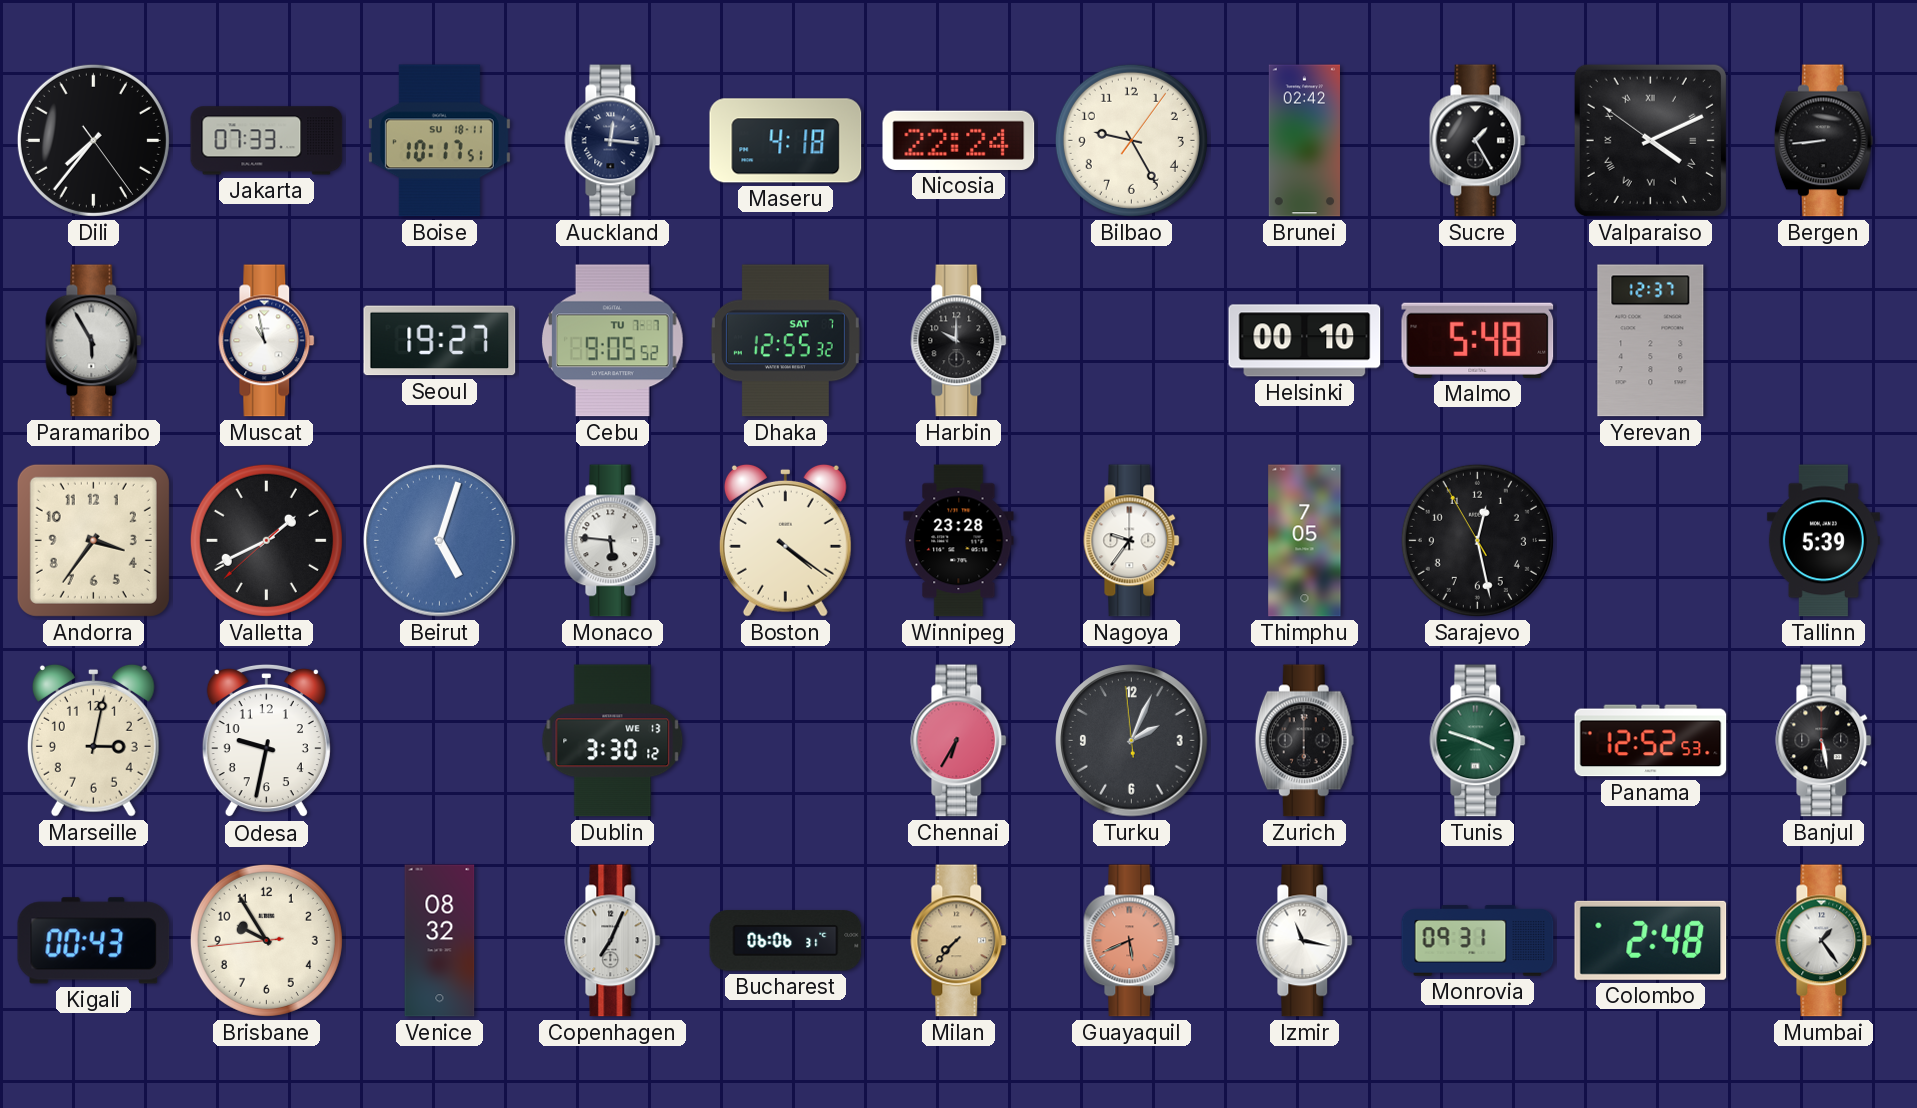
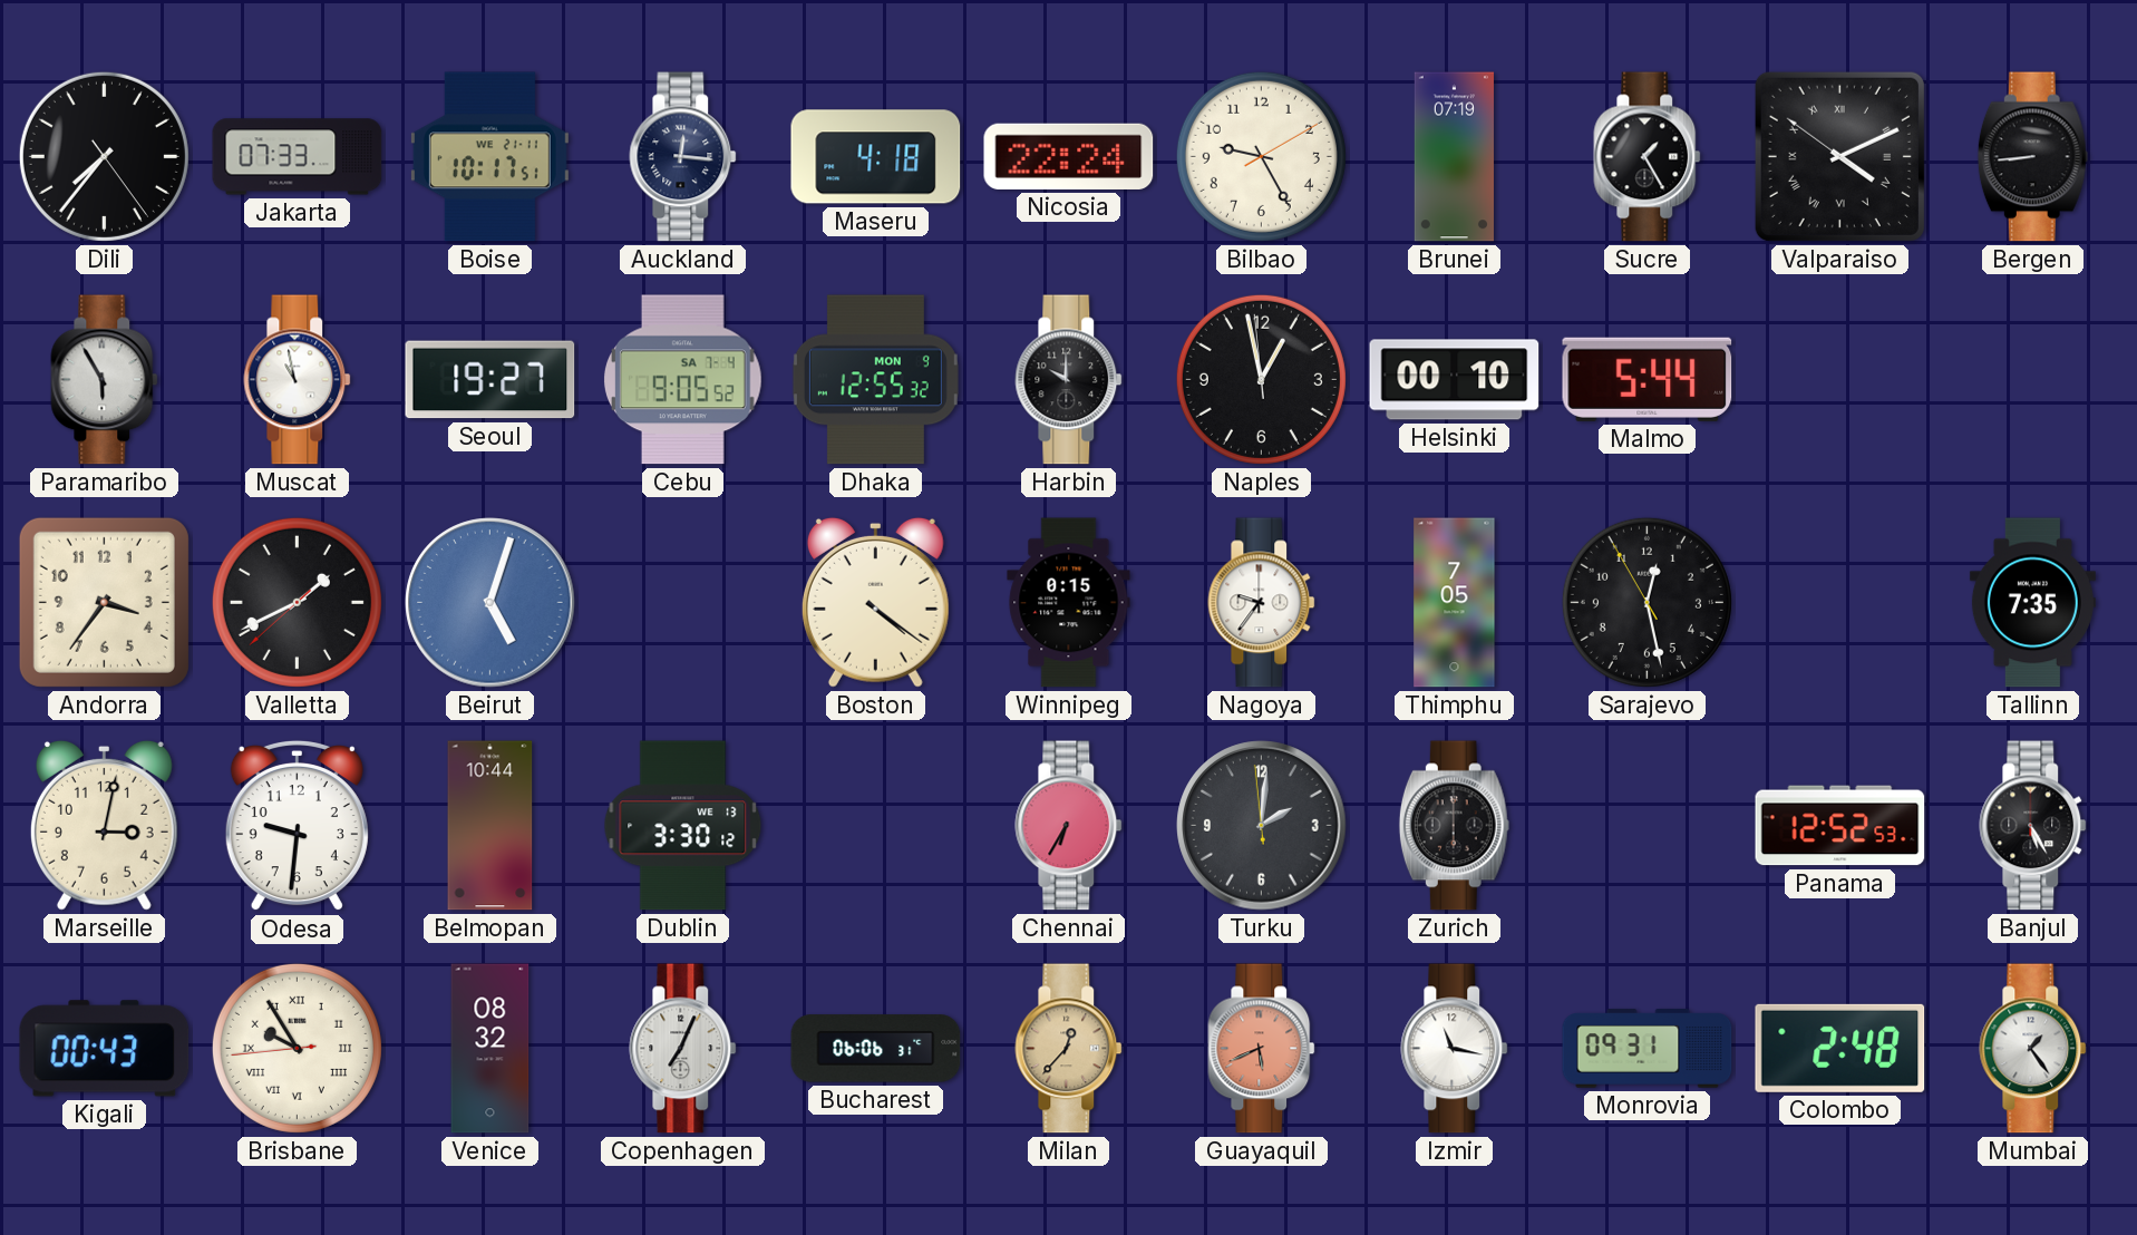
Boise date: SU 18-11 -> WE 21-11
Bilbao: 9:25:06 -> 9:25:10
Brunei: 02:42 -> 07:19
Cebu date: TU 7-7 -> SA 7-4
Dhaka date: SAT 7 -> MON 9
Naples: none -> 12:57
Malmo: 5:48 -> 5:44
Yerevan: 12:37 -> none
Monaco: 5:46 -> none
Winnipeg: 23:28 -> 0:15
Tallinn: 5:39 -> 7:35
Odesa: 9:32 -> 9:31
Belmopan: none -> 10:44
Turku: 2:03 -> 2:00
Tunis: 3:48 -> none
Banjul: 5:28 -> 5:25
Brisbane numerals: Arabic -> Roman
Milan: 7:37 -> 12:37
